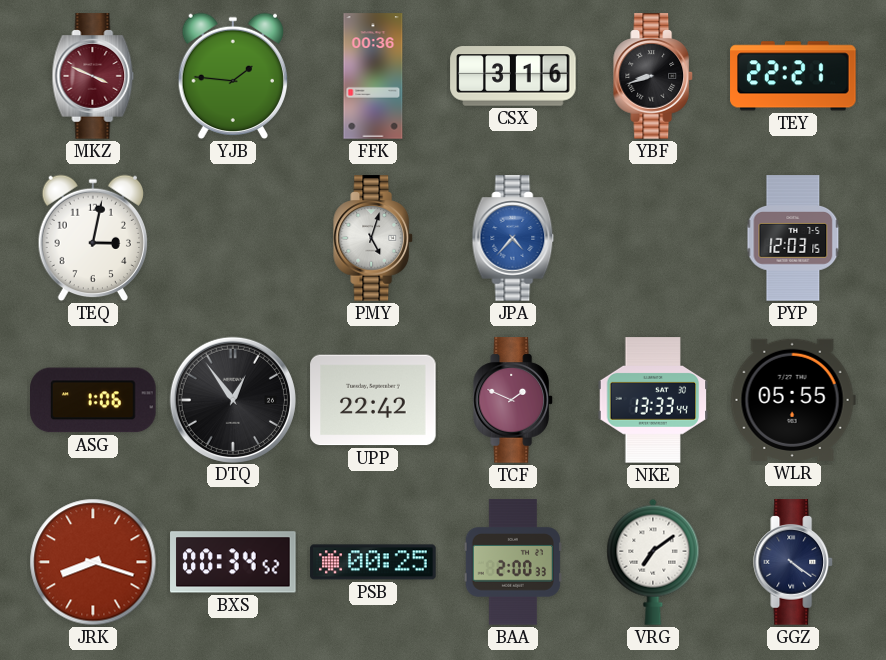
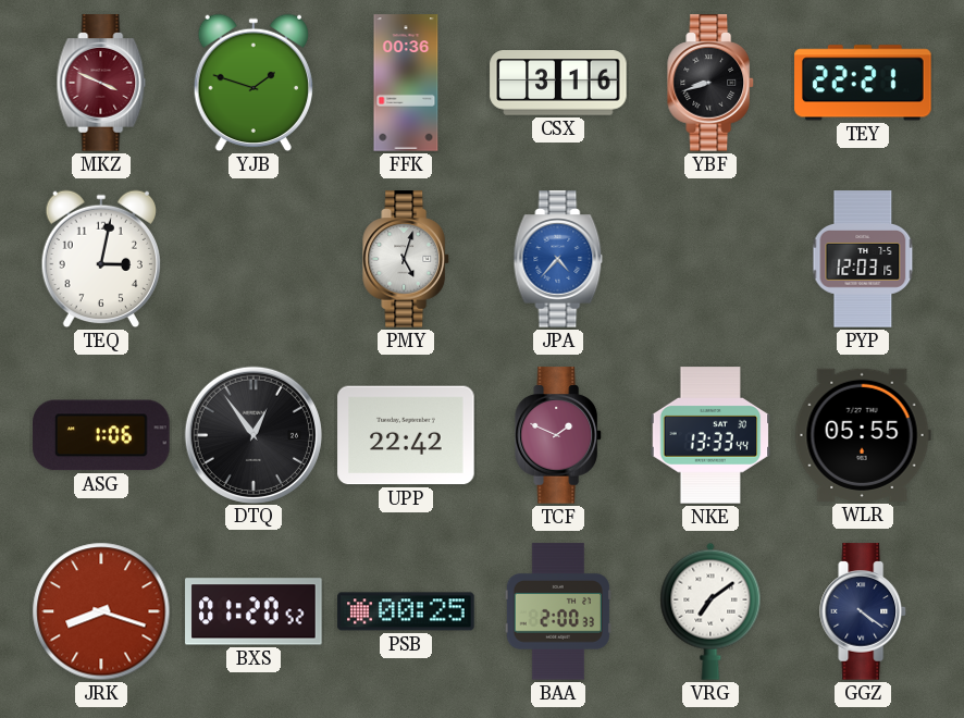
YJB: 1:46 -> 1:48
BXS: 00:34 -> 01:20
